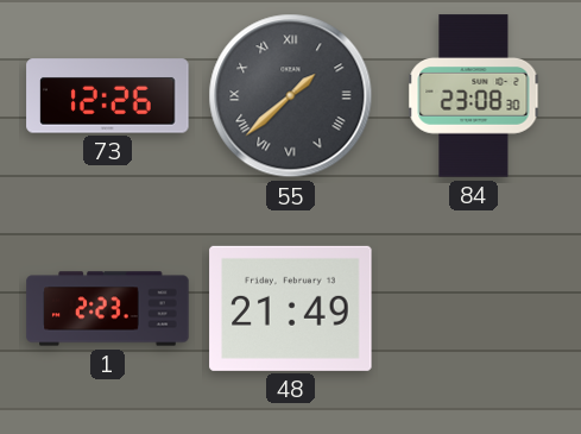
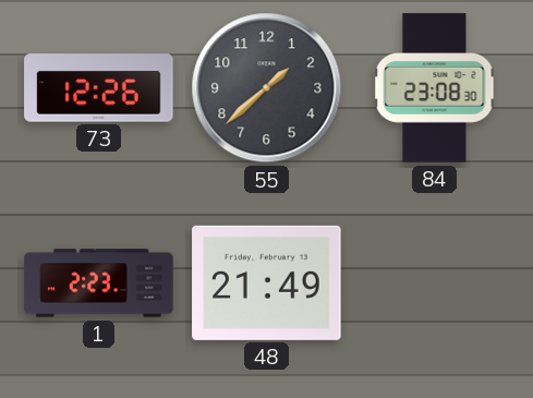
55 numerals: Roman -> Arabic
